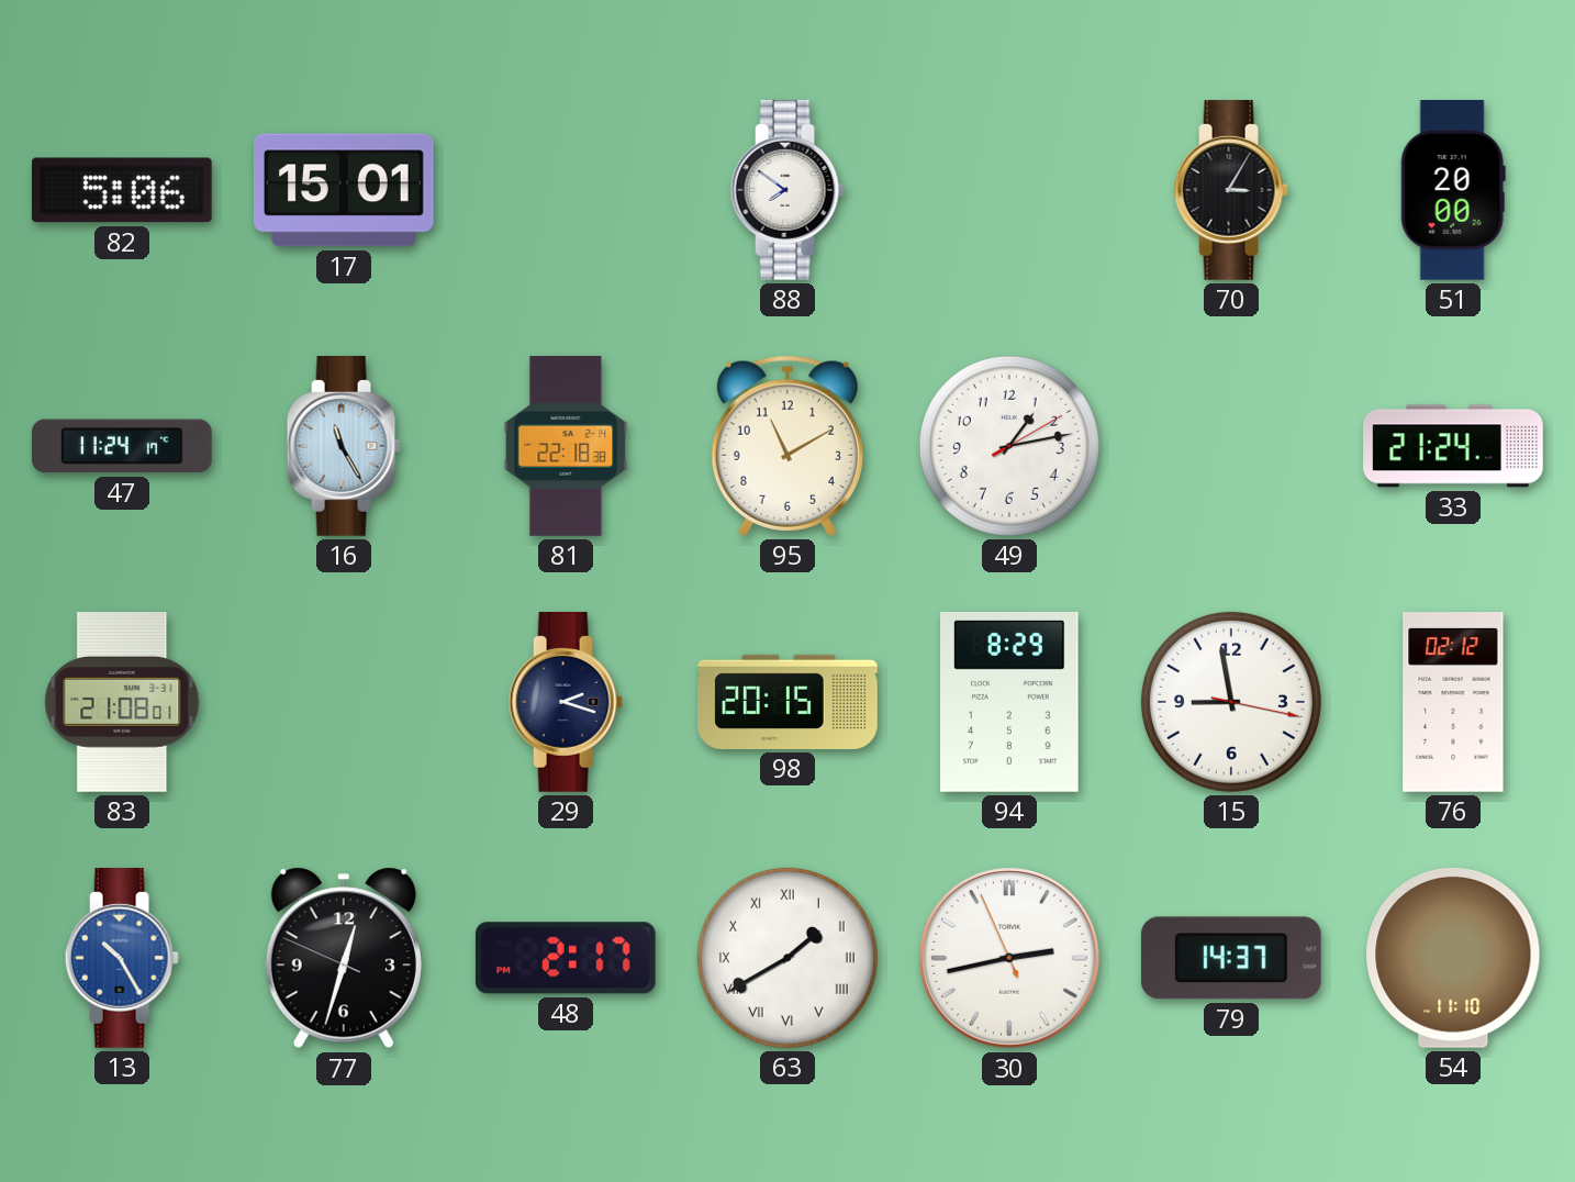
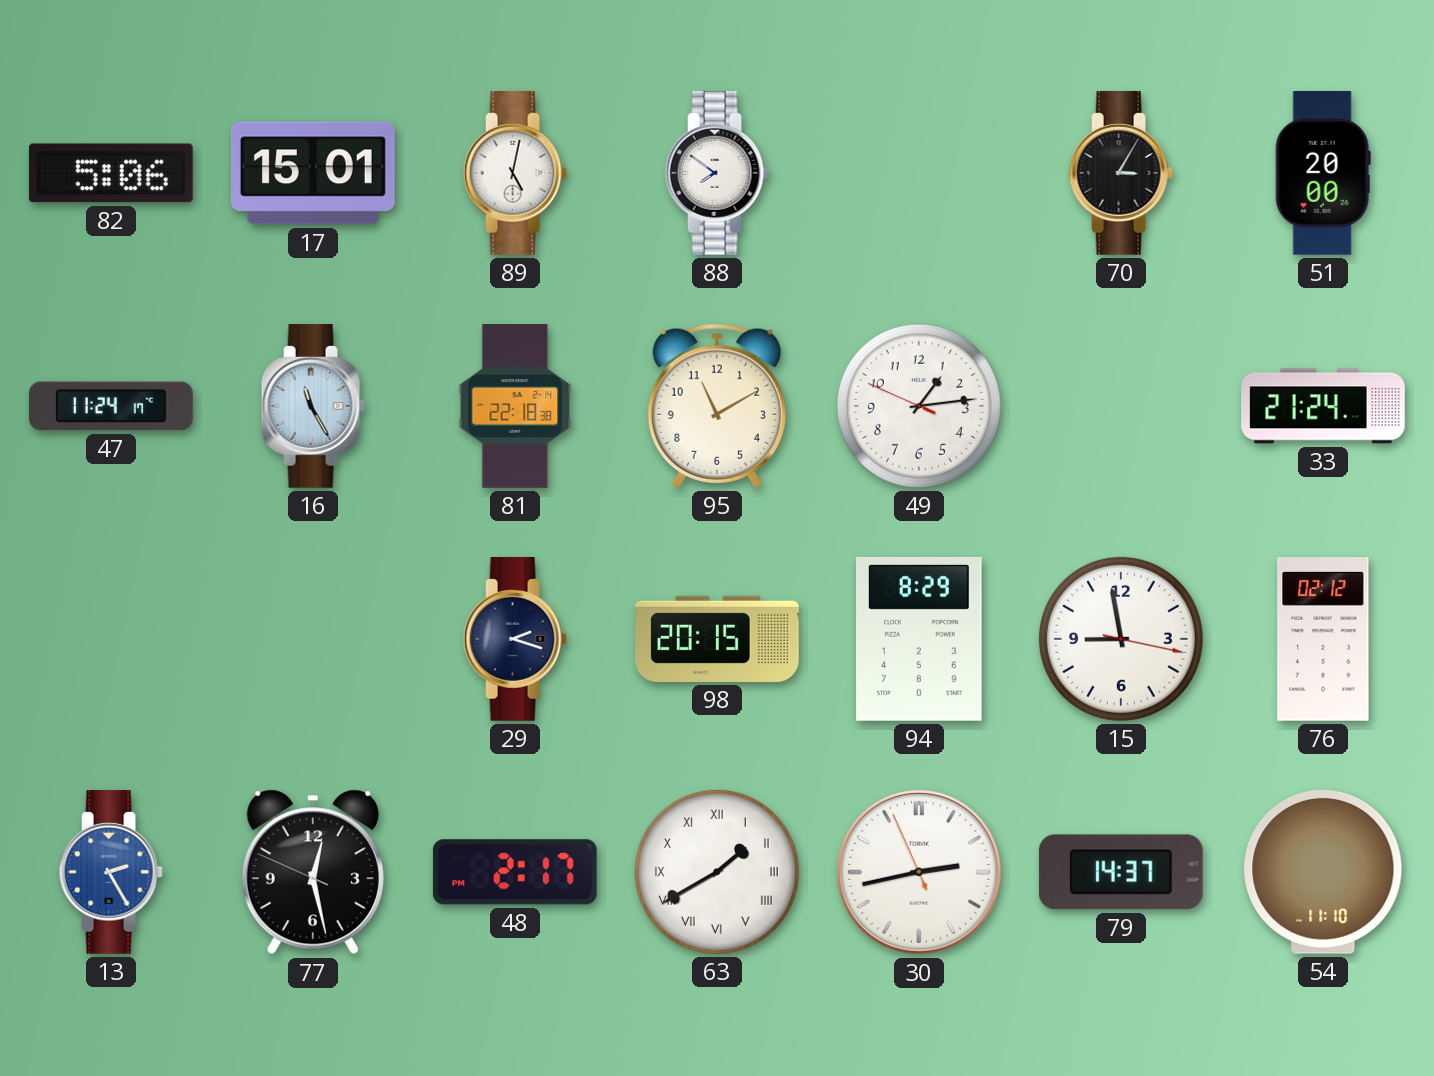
89: none -> 5:02
49: 1:13:10 -> 1:13:49
83: 21:08 -> none
13: 10:25 -> 2:25
77: 12:32 -> 12:27
